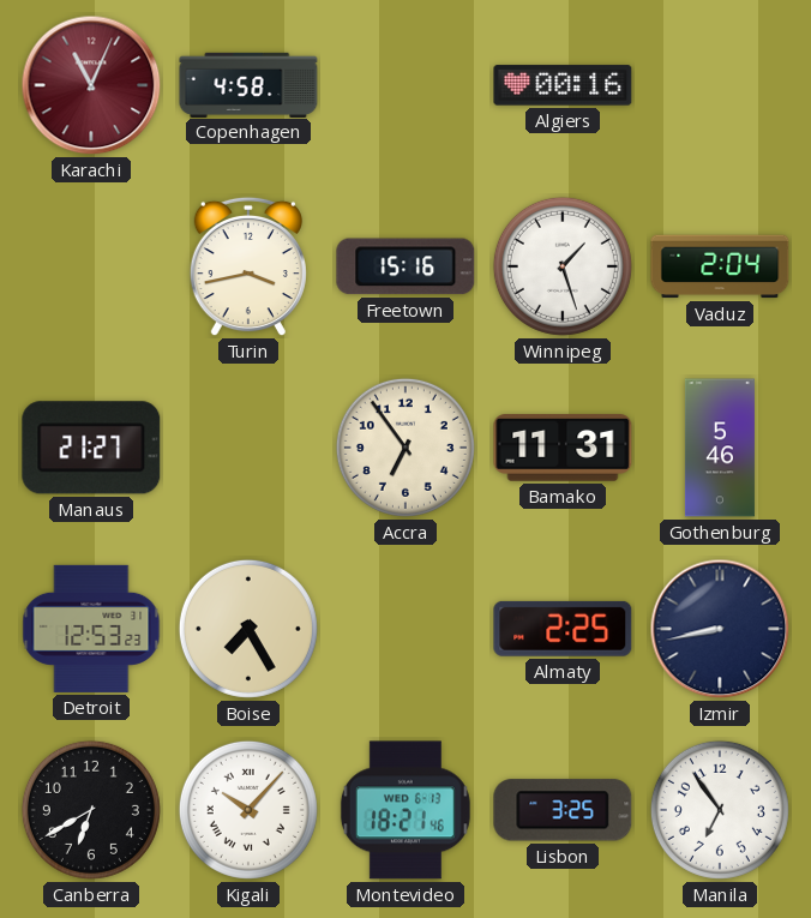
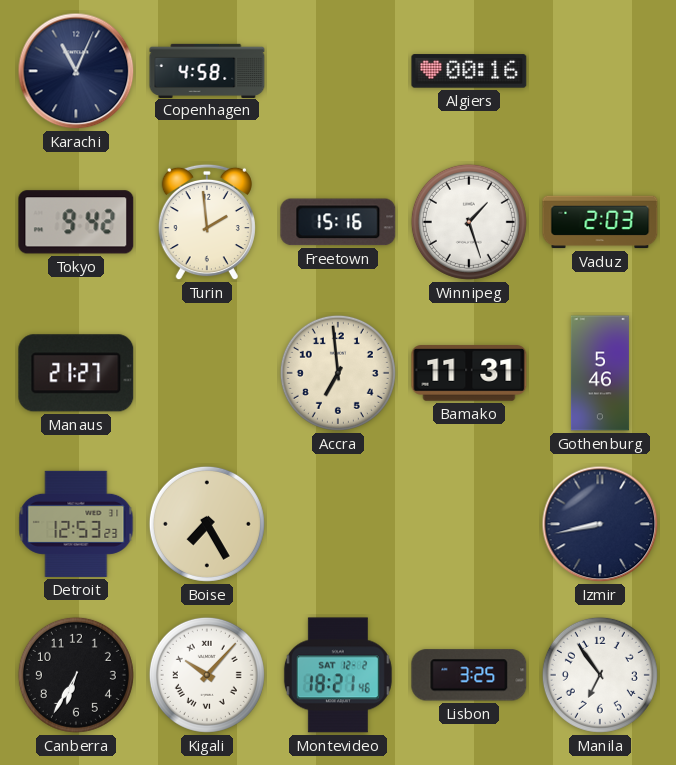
Karachi dial: burgundy -> navy
Tokyo: none -> 9:42
Turin: 3:43 -> 1:59
Vaduz: 2:04 -> 2:03
Accra: 6:54 -> 6:59
Almaty: 2:25 -> none
Canberra: 6:40 -> 6:35
Montevideo date: WED 6-13 -> SAT 12-2
